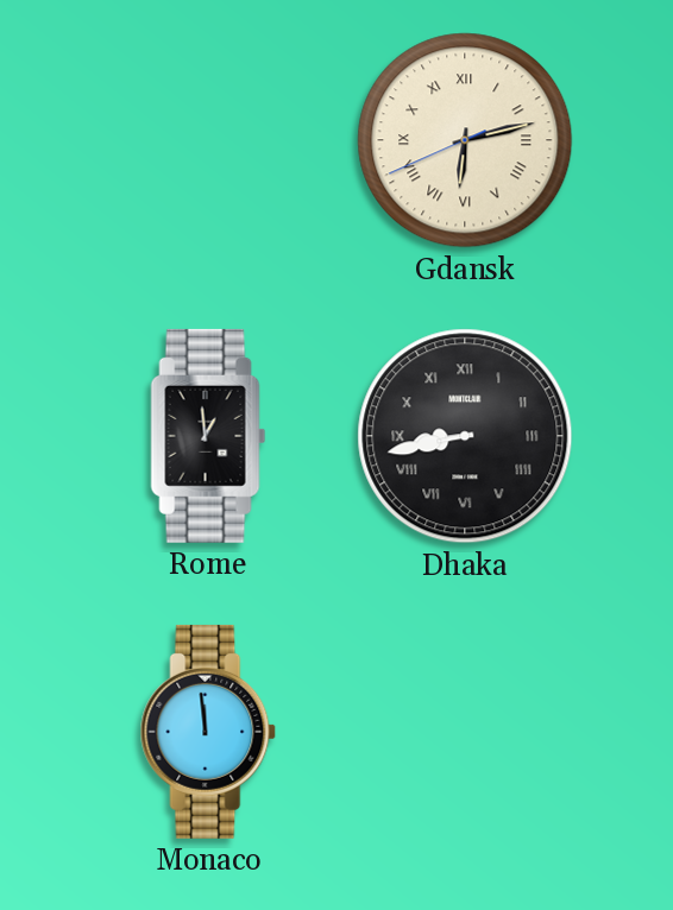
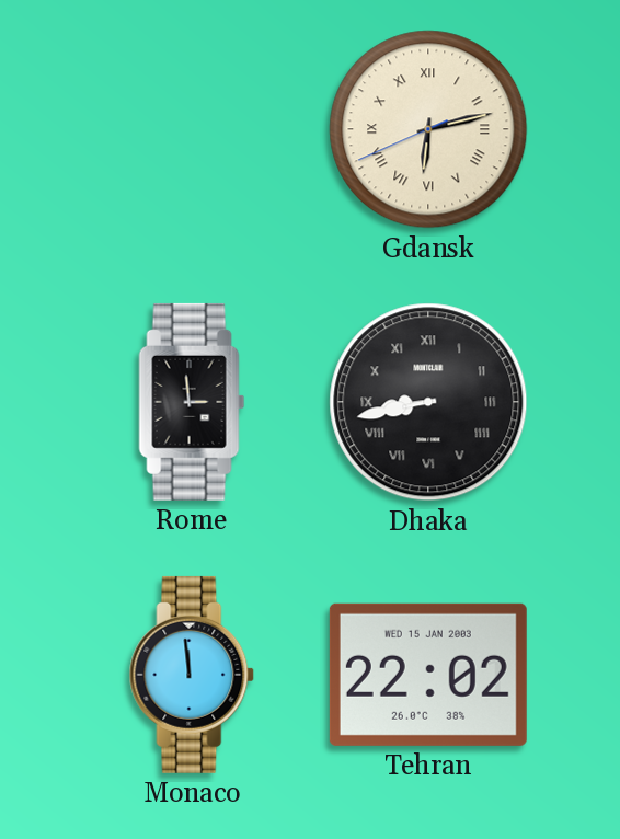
Rome: 12:59 -> 2:59
Tehran: none -> 22:02
